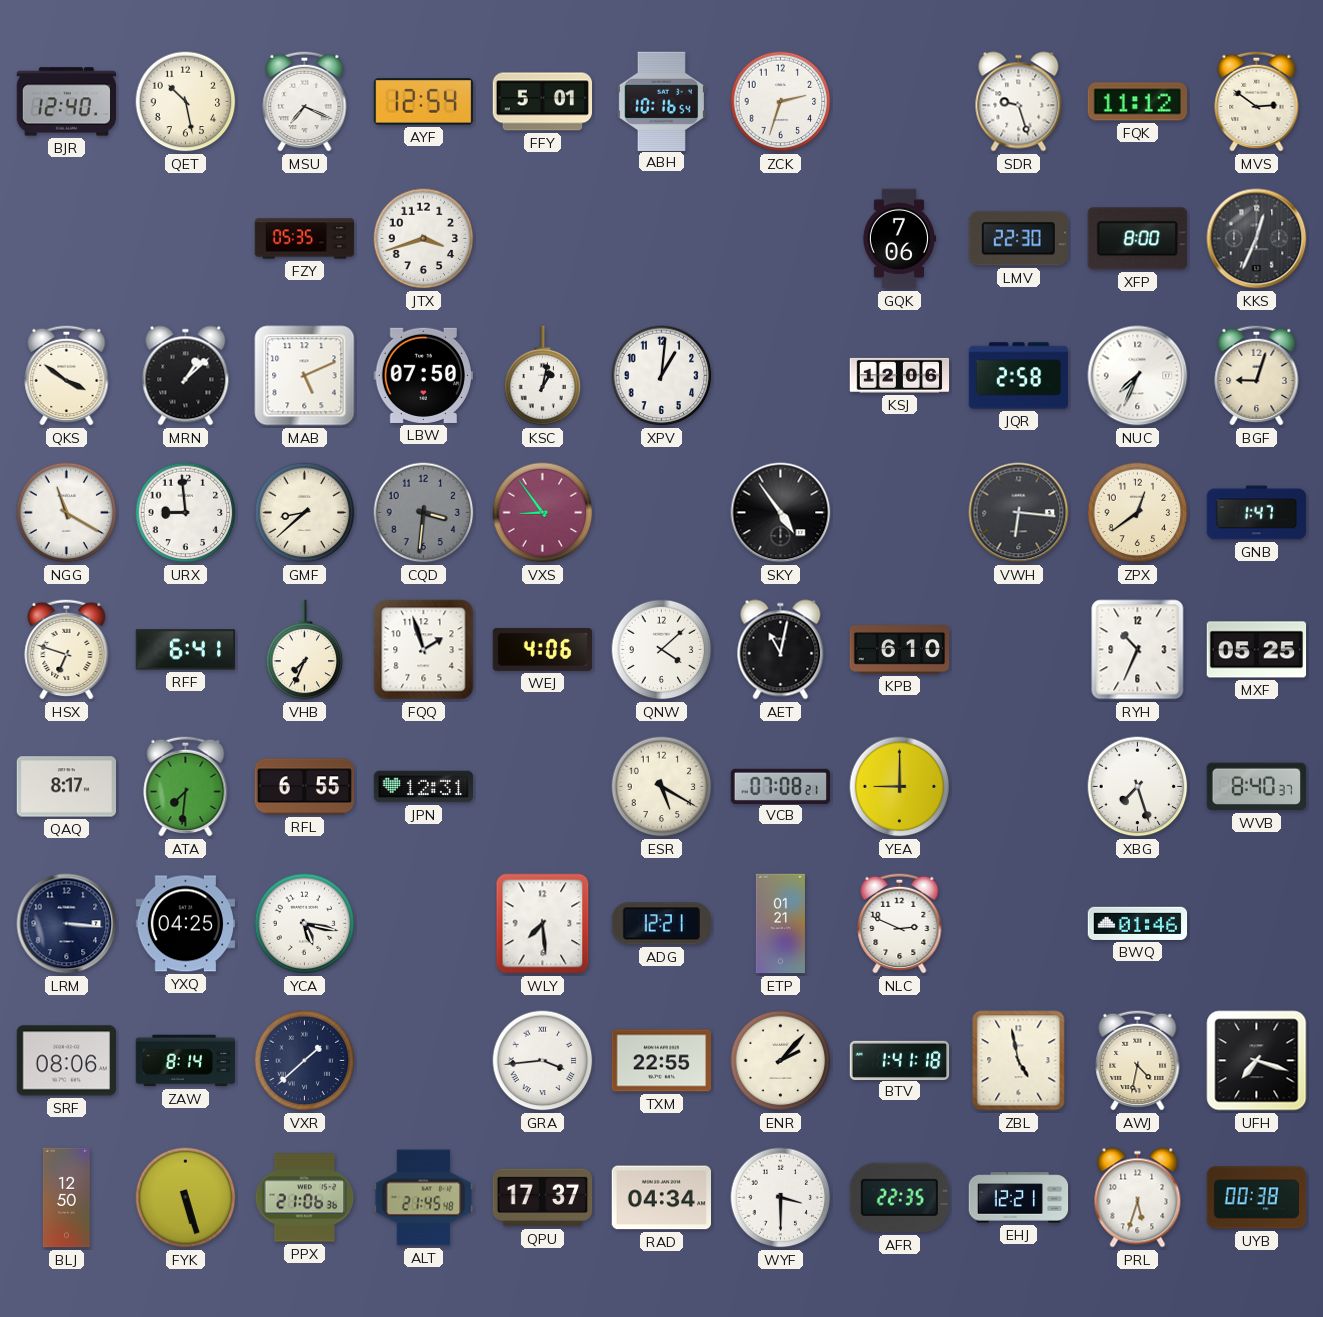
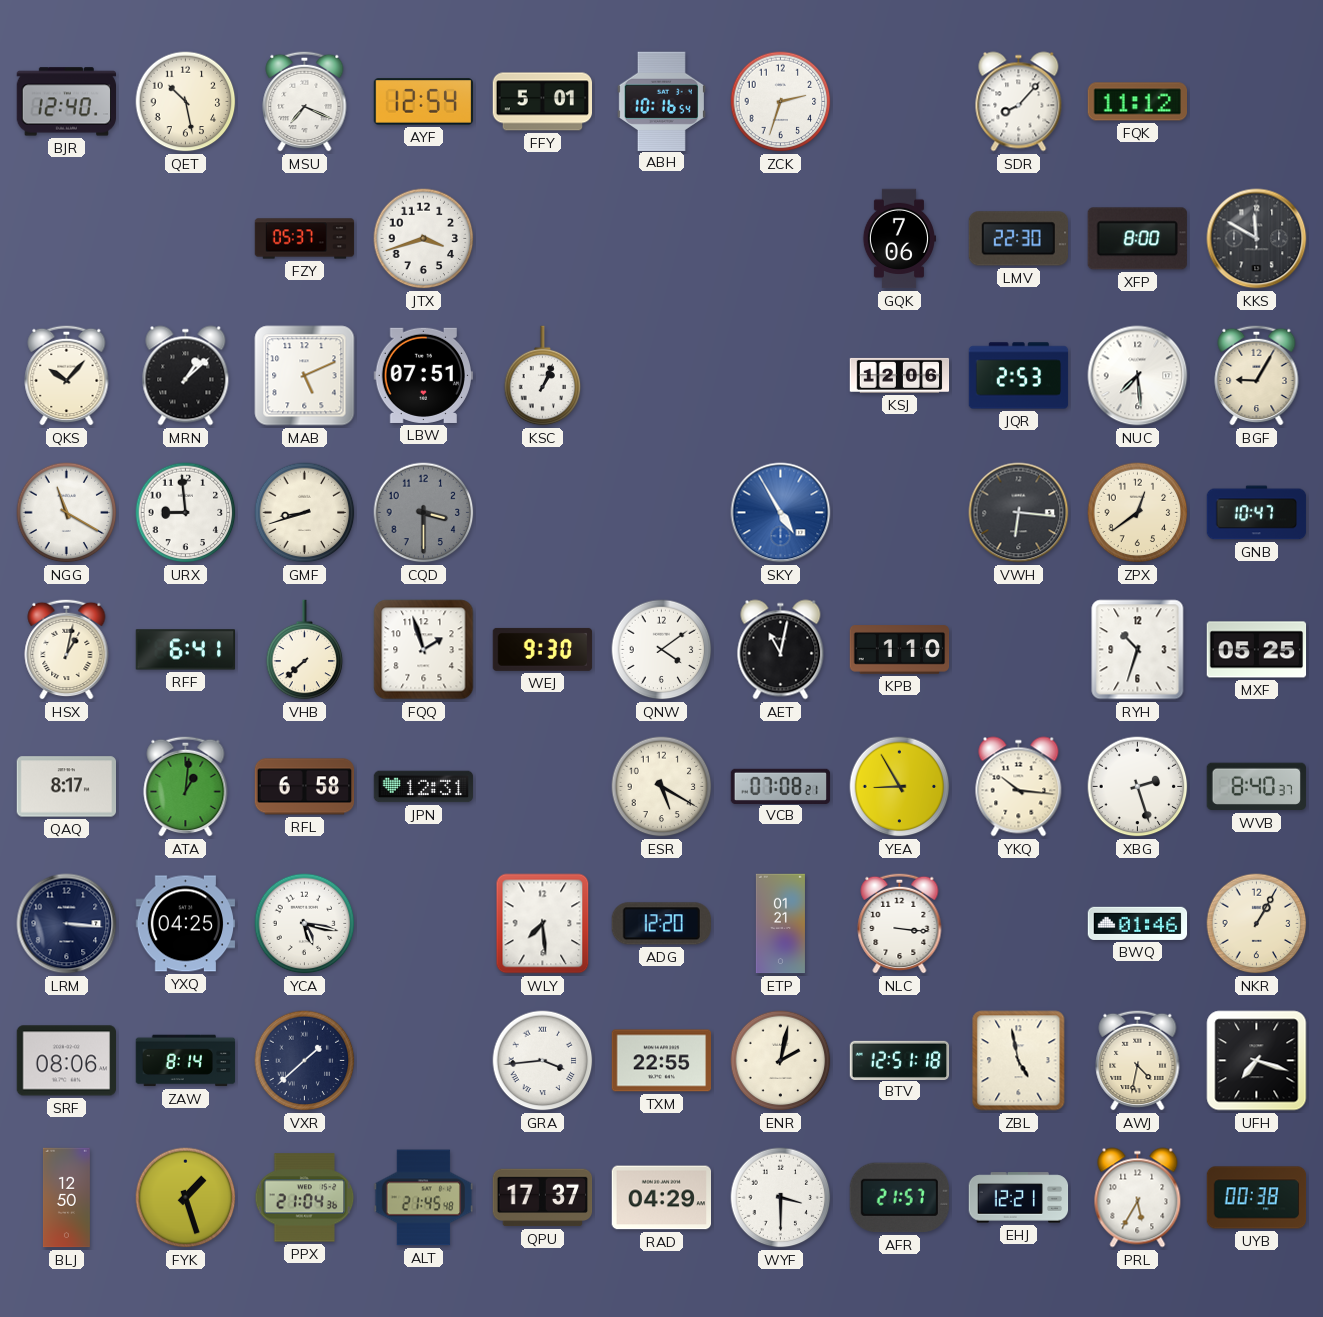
SDR: 9:27 -> 8:07
MVS: 2:51 -> none
FZY: 05:35 -> 05:37
KKS: 12:34 -> 11:50
QKS: 3:51 -> 10:07
LBW: 07:50 -> 07:51
KSC: 1:02 -> 1:04
XPV: 1:01 -> none
JQR: 2:58 -> 2:53
NUC: 7:34 -> 7:29
BGF: 9:03 -> 9:05
GMF: 8:38 -> 8:42
CQD: 3:31 -> 3:30
VXS: 8:54 -> none
SKY: 4:54 -> 4:55
SKY dial: black -> blue
GNB: 1:47 -> 10:47
HSX: 6:48 -> 1:02
VHB: 7:34 -> 7:38
WEJ: 4:06 -> 9:30
QNW: 4:08 -> 4:09
KPB: 6:10 -> 1:10
RYH: 10:34 -> 10:33
ATA: 7:31 -> 1:01
RFL: 6:55 -> 6:58
YEA: 9:00 -> 8:55
YKQ: none -> 10:16
XBG: 7:27 -> 2:27
ADG: 12:21 -> 12:20
NLC: 2:49 -> 3:16
NKR: none -> 1:05
ENR: 2:07 -> 2:02
BTV: 1:41 -> 12:51
FYK: 5:27 -> 1:27
PPX: 21:06 -> 21:04
RAD: 04:34 -> 04:29
AFR: 22:35 -> 21:57
PRL: 5:33 -> 5:35
